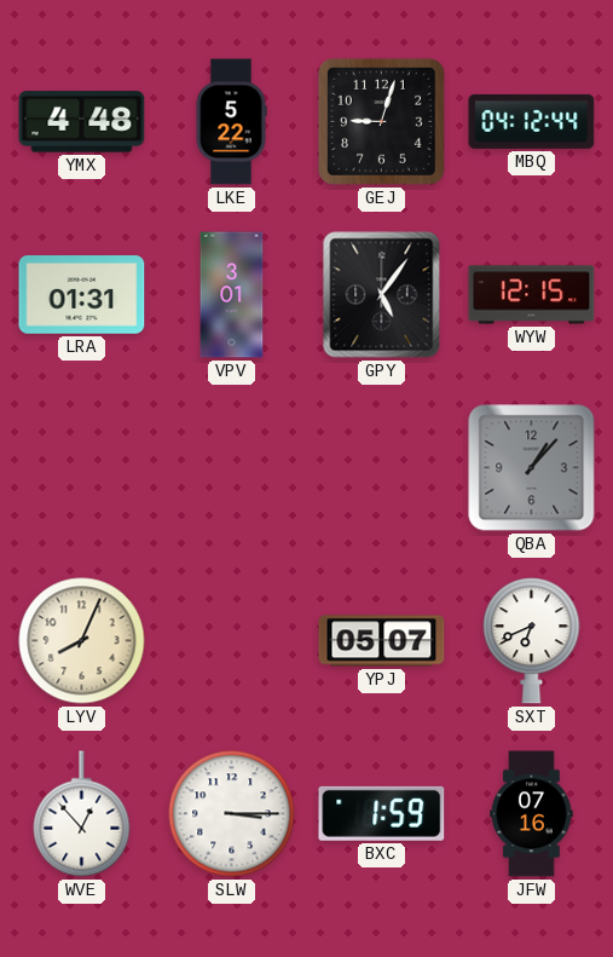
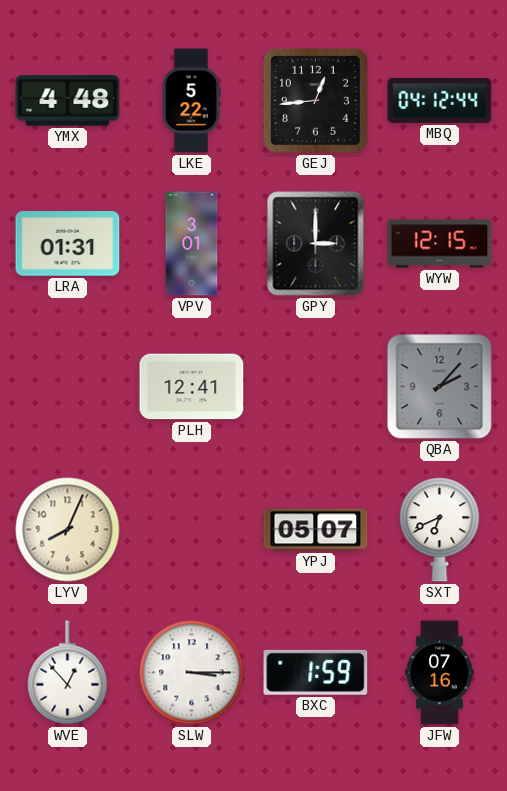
GEJ: 9:03 -> 12:44
GPY: 5:06 -> 3:00
PLH: none -> 12:41
QBA: 1:07 -> 2:07
